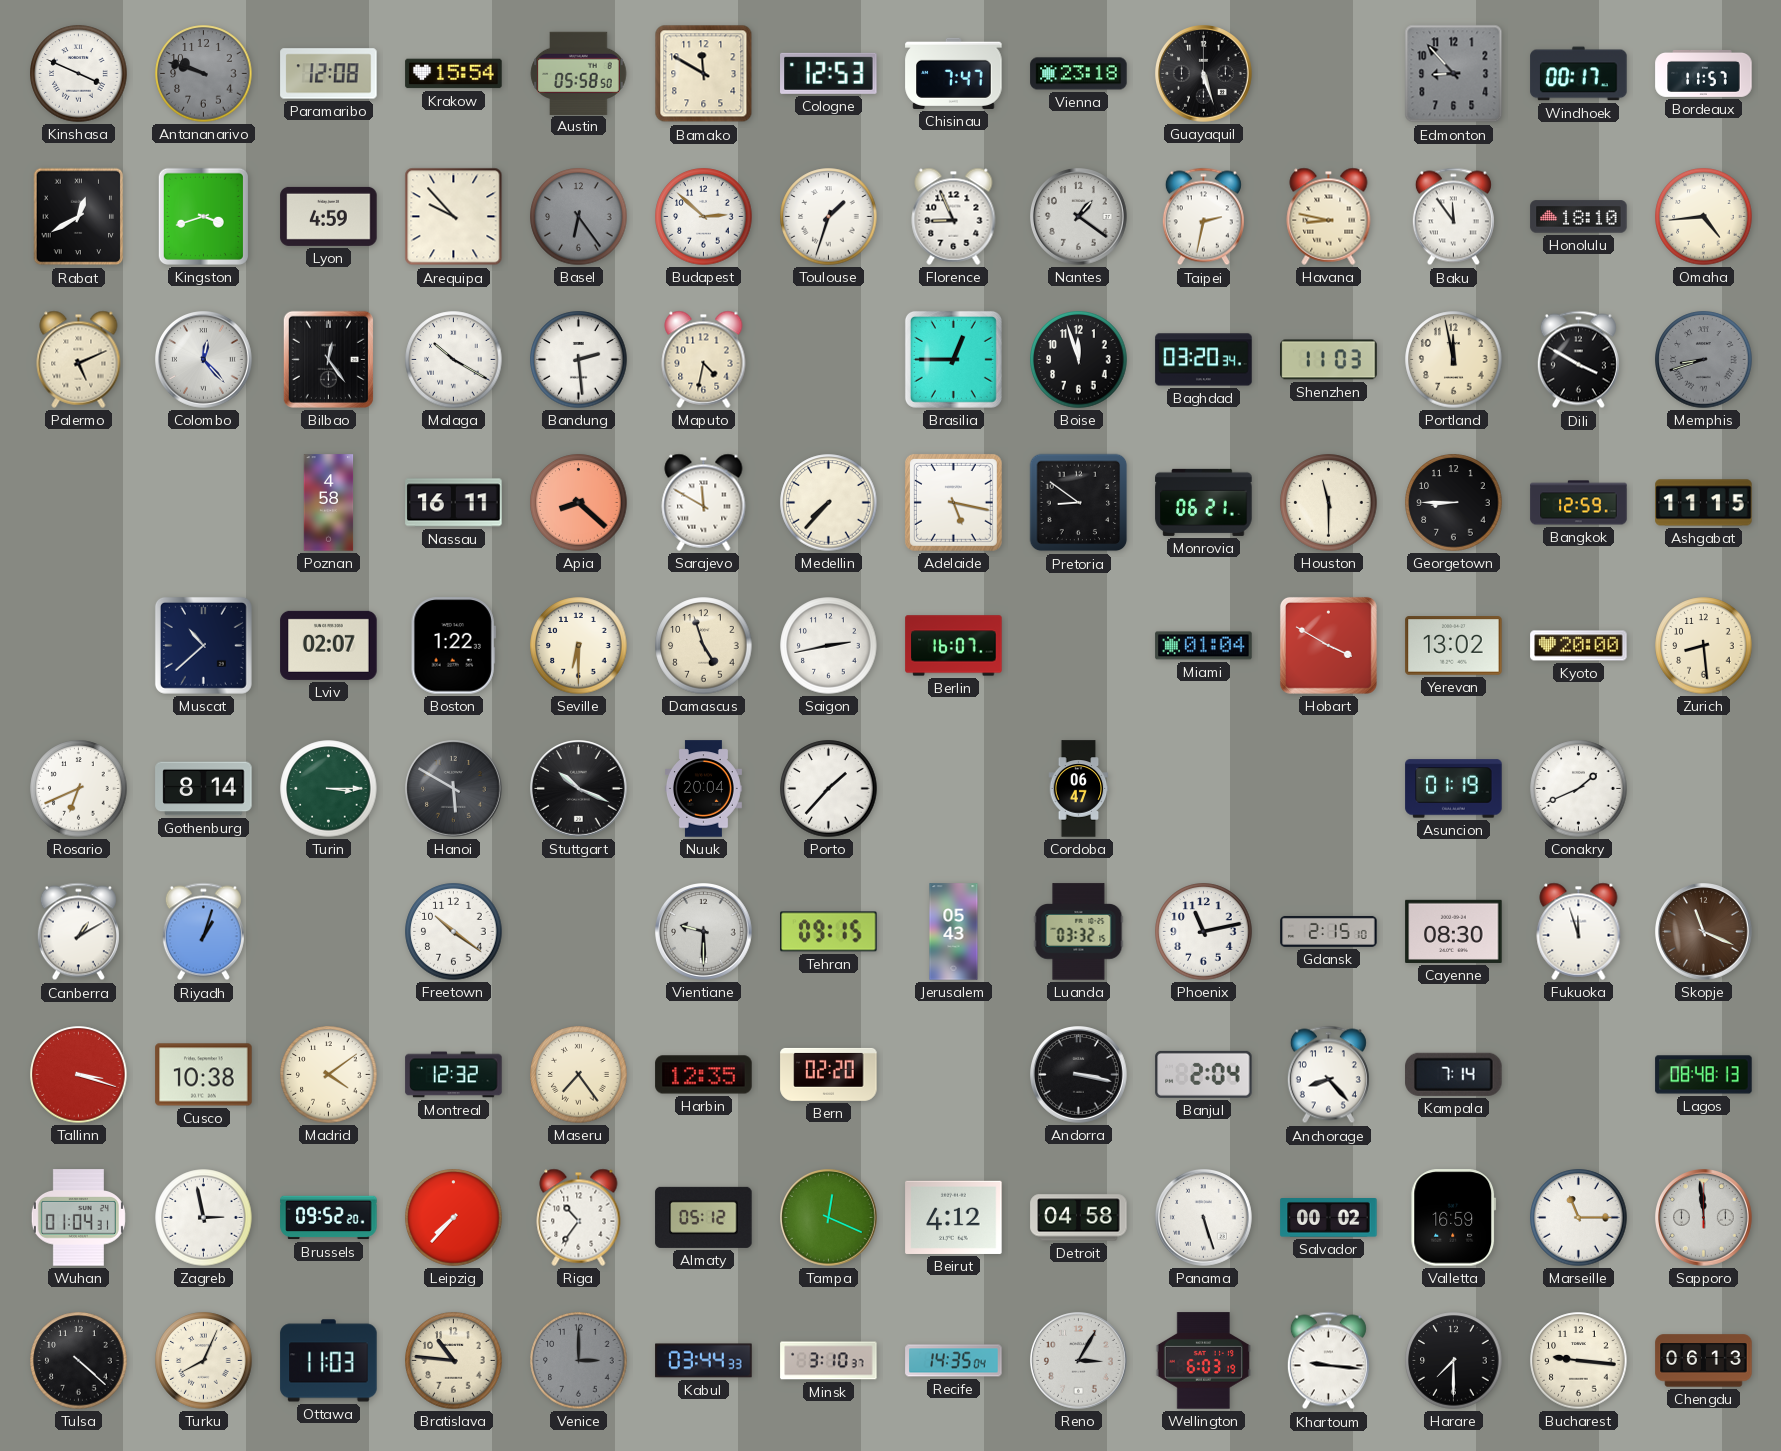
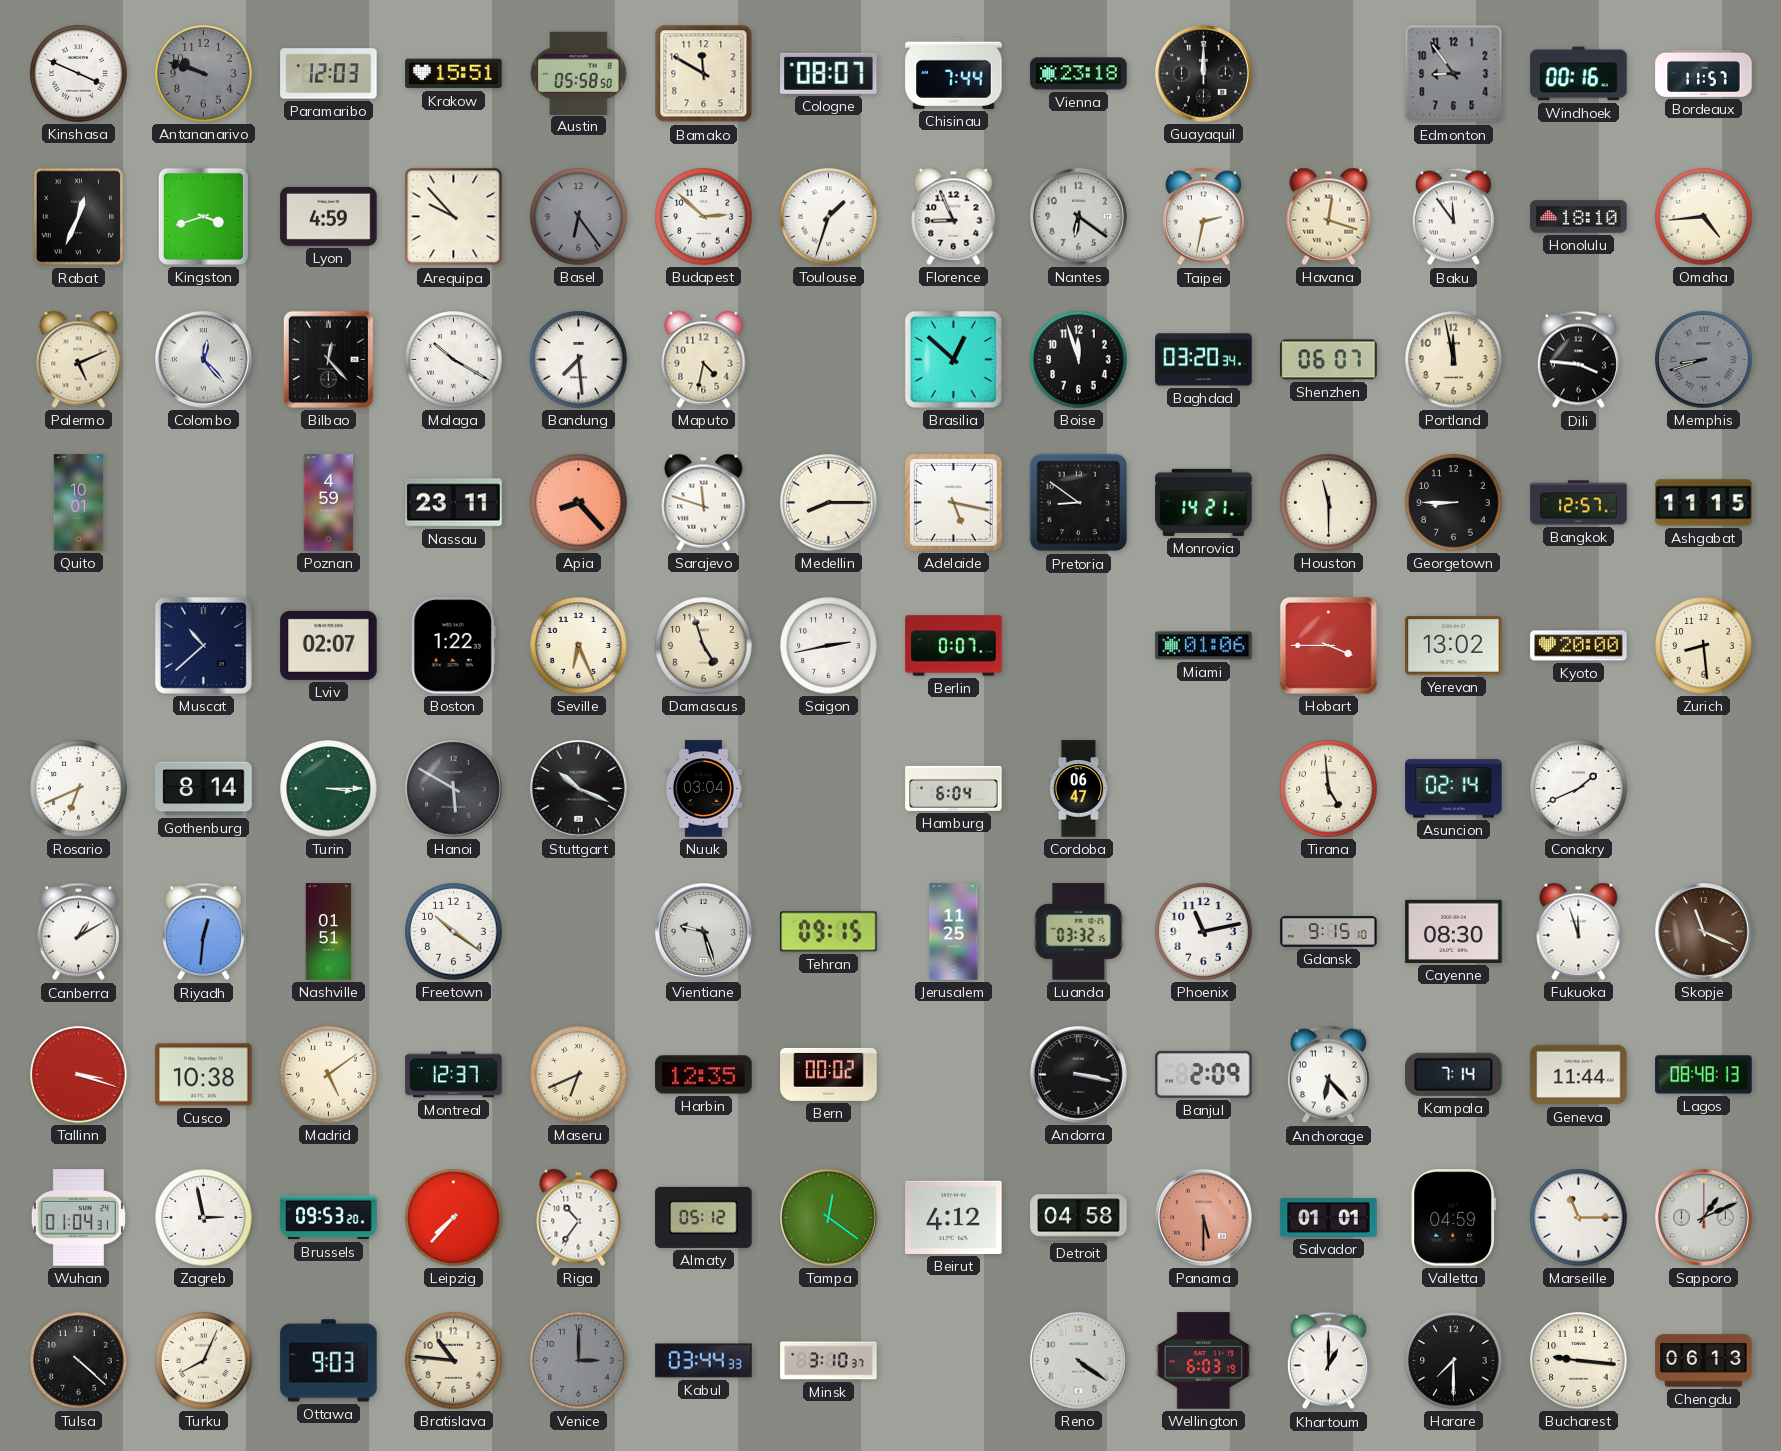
Paramaribo: 12:08 -> 12:03
Krakow: 15:54 -> 15:51
Cologne: 12:53 -> 08:07
Chisinau: 7:47 -> 7:44
Guayaquil: 5:27 -> 12:00
Edmonton: 8:53 -> 8:54
Windhoek: 00:17 -> 00:16
Rabat: 12:40 -> 12:34
Nantes: 1:21 -> 6:21
Havana: 8:47 -> 12:18
Bilbao: 12:24 -> 12:23
Bandung: 2:29 -> 7:29
Brasilia: 12:45 -> 12:52
Shenzhen: 11:03 -> 06:07
Dili: 3:50 -> 3:46
Quito: none -> 10:01
Poznan: 4:58 -> 4:59
Nassau: 16:11 -> 23:11
Apia: 8:22 -> 8:23
Sarajevo: 11:50 -> 11:48
Medellin: 7:37 -> 8:15
Monrovia: 06:21 -> 14:21
Bangkok: 12:59 -> 12:57
Seville: 6:30 -> 6:26
Berlin: 16:07 -> 0:07
Miami: 01:04 -> 01:06
Hobart: 3:50 -> 3:45
Nuuk: 20:04 -> 03:04
Porto: 1:37 -> none
Hamburg: none -> 6:04
Tirana: none -> 4:59
Asuncion: 01:19 -> 02:14
Riyadh: 1:03 -> 12:31
Nashville: none -> 01:51
Vientiane: 9:30 -> 9:27
Jerusalem: 05:43 -> 11:25
Gdansk: 2:15 -> 9:15
Madrid: 4:09 -> 5:09
Montreal: 12:32 -> 12:37
Maseru: 7:24 -> 6:41
Bern: 02:20 -> 00:02
Banjul: 2:04 -> 2:09
Anchorage: 8:23 -> 6:23
Geneva: none -> 11:44
Brussels: 09:52 -> 09:53
Tampa: 12:19 -> 12:21
Panama: 5:27 -> 5:30
Panama dial: white -> salmon
Salvador: 00:02 -> 01:01
Valletta: 16:59 -> 04:59
Sapporo: 11:59 -> 1:11
Ottawa: 11:03 -> 9:03
Recife: 14:35 -> none
Reno: 3:05 -> 4:21
Khartoum: 9:16 -> 1:00
